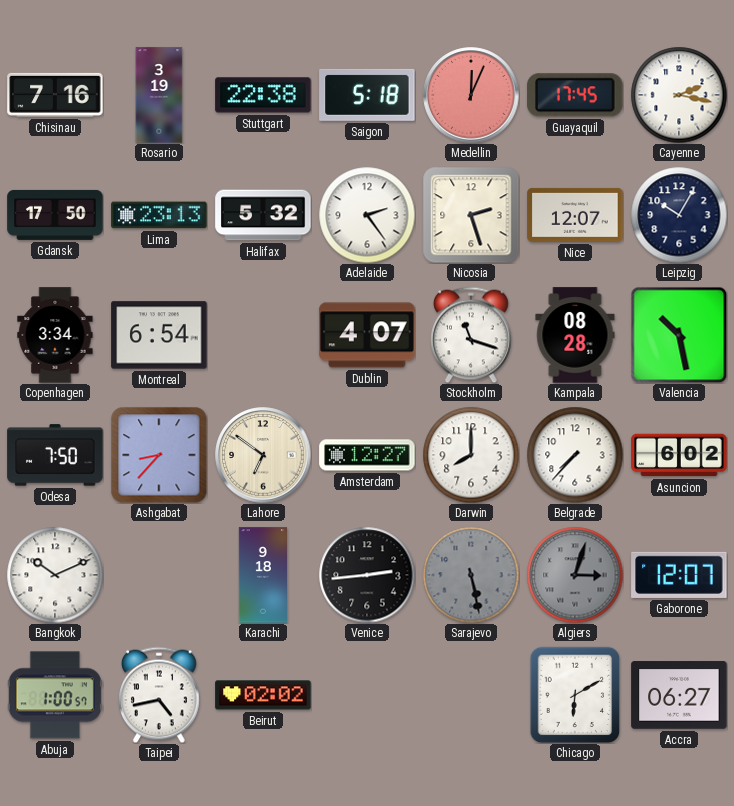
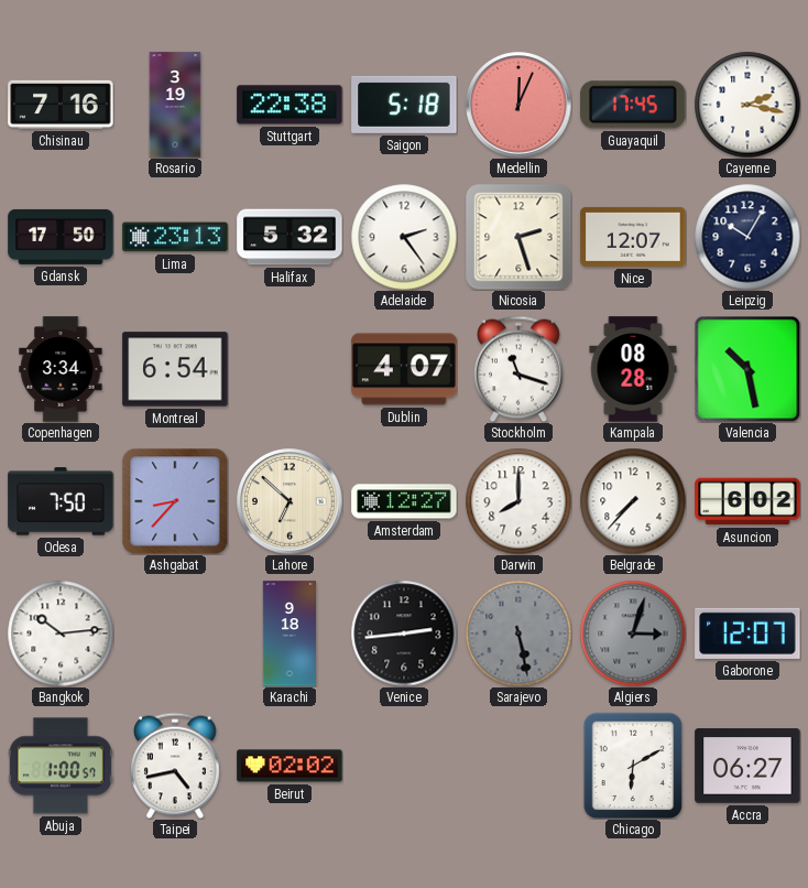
Lahore: 6:51 -> 6:52
Bangkok: 10:11 -> 10:14
